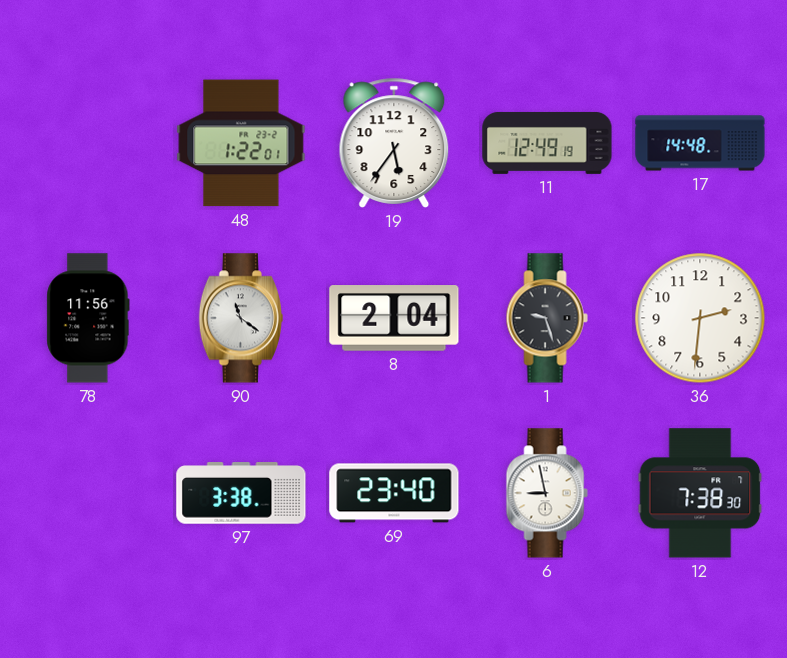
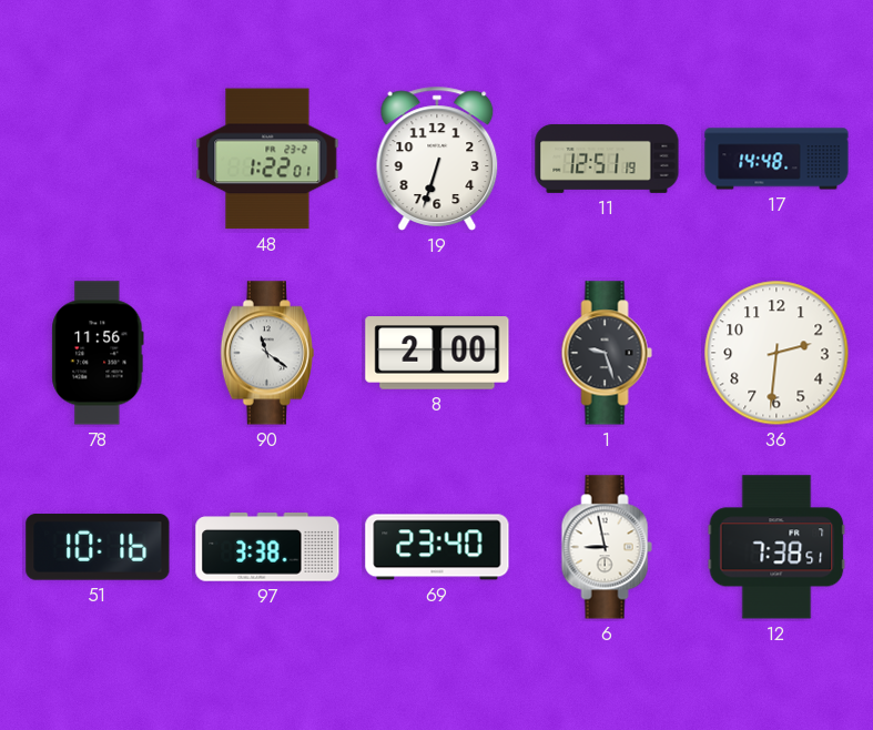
19: 5:36 -> 6:33
11: 12:49 -> 12:51
8: 2:04 -> 2:00
51: none -> 10:16
12: 7:38:30 -> 7:38:51
